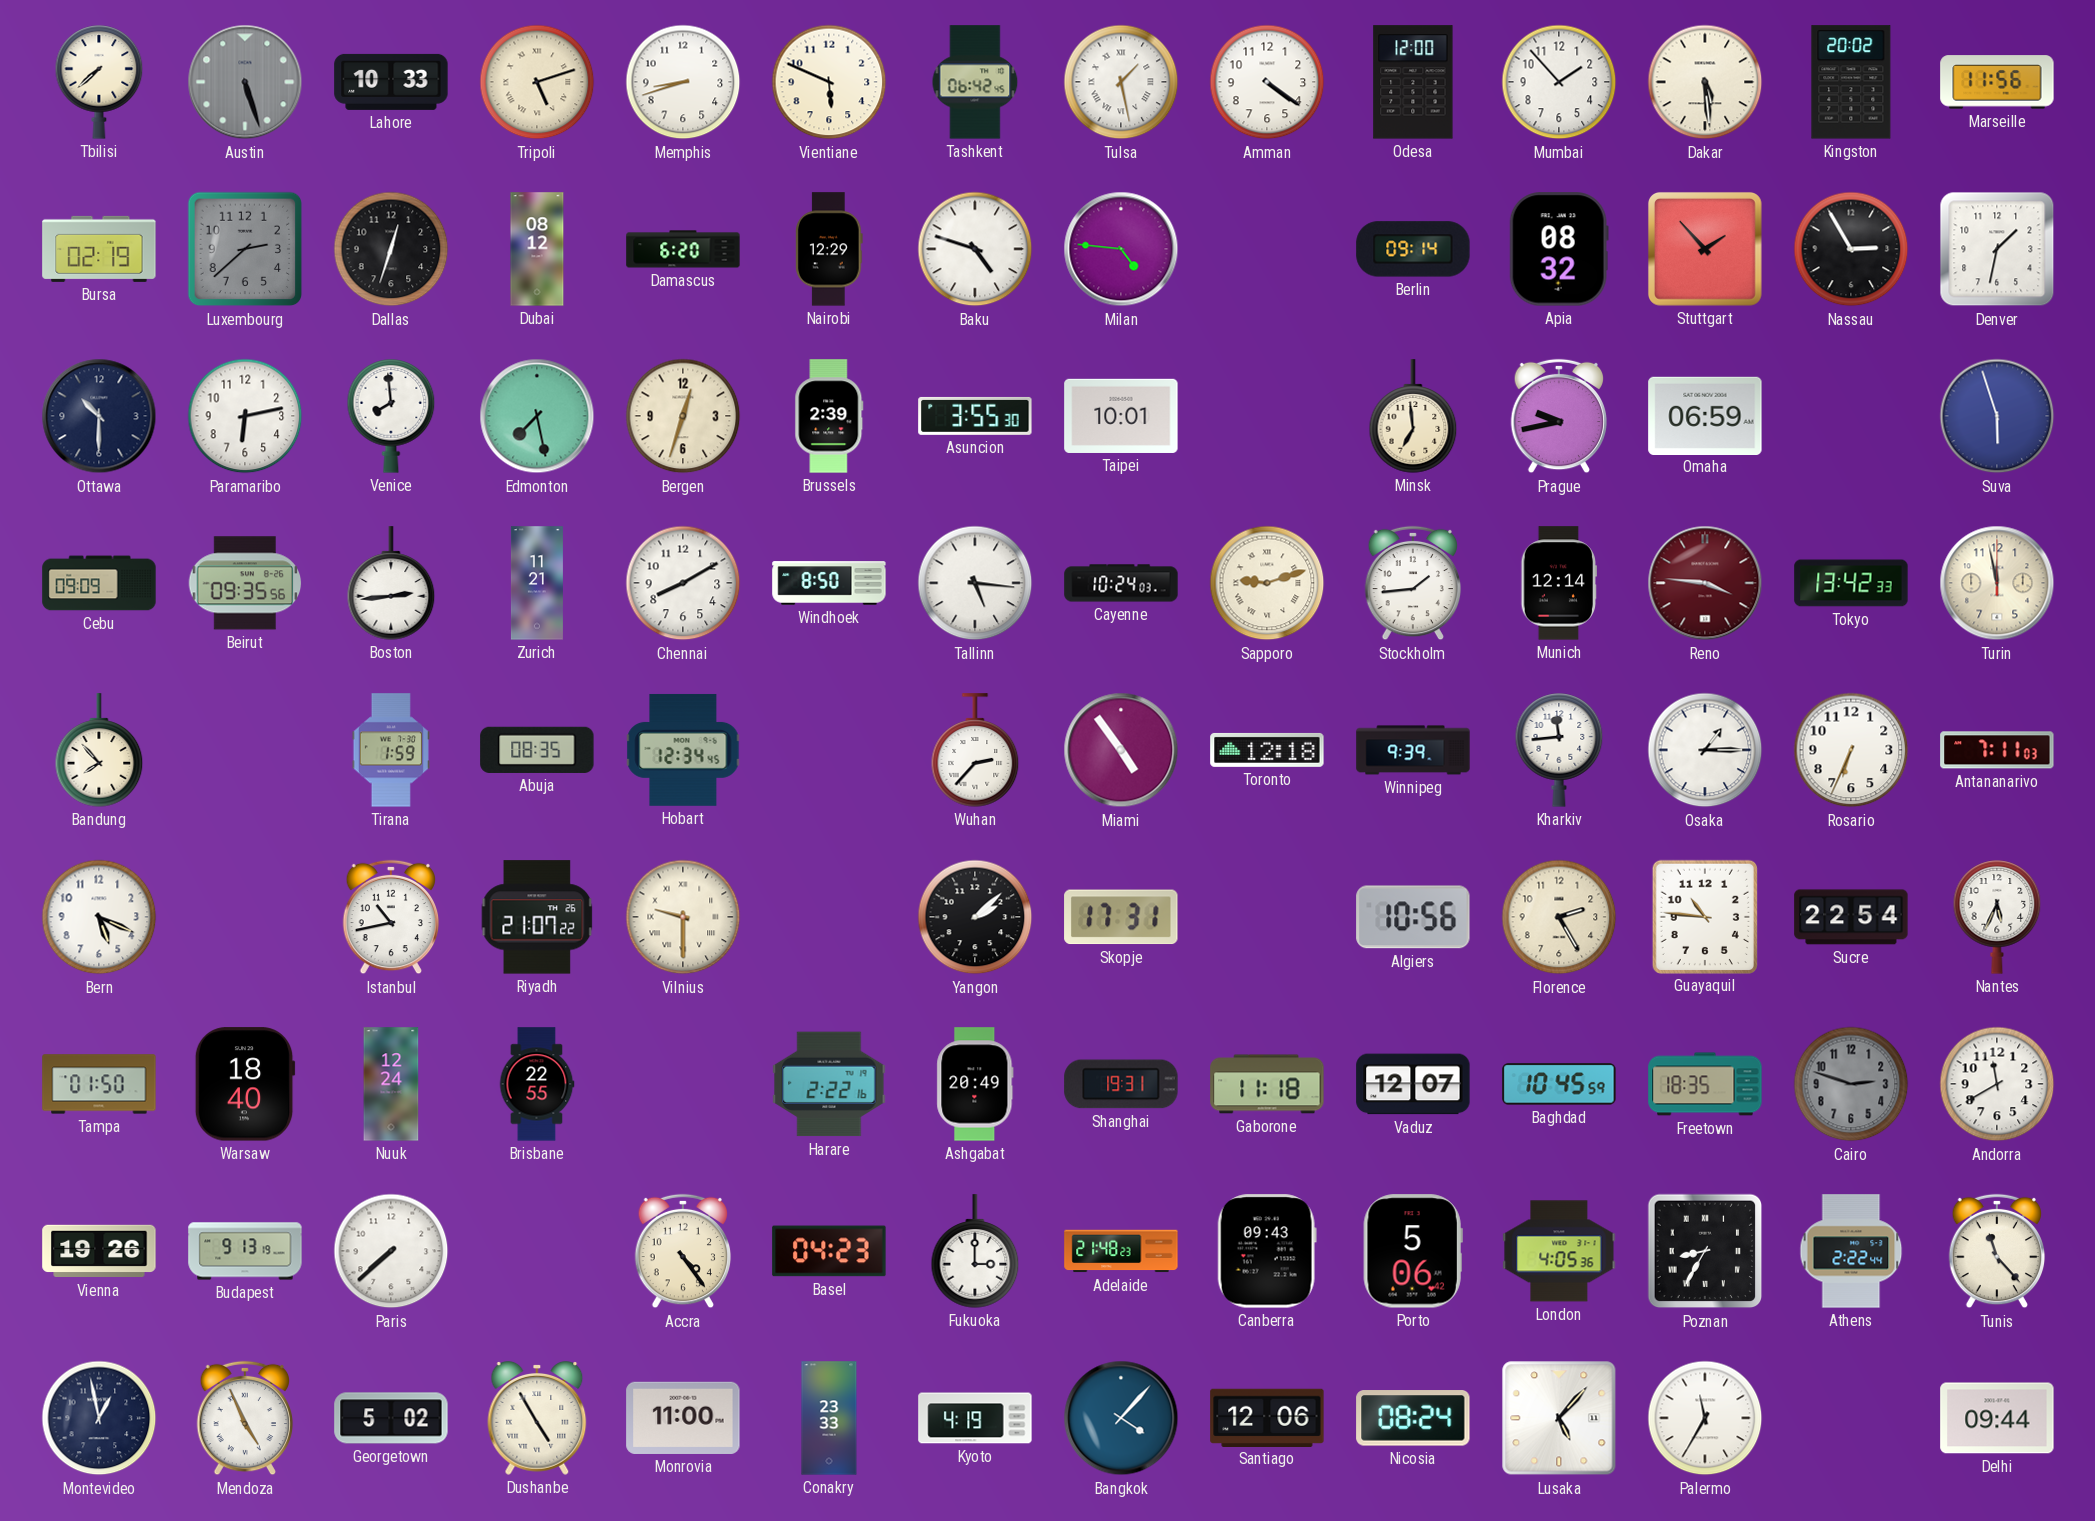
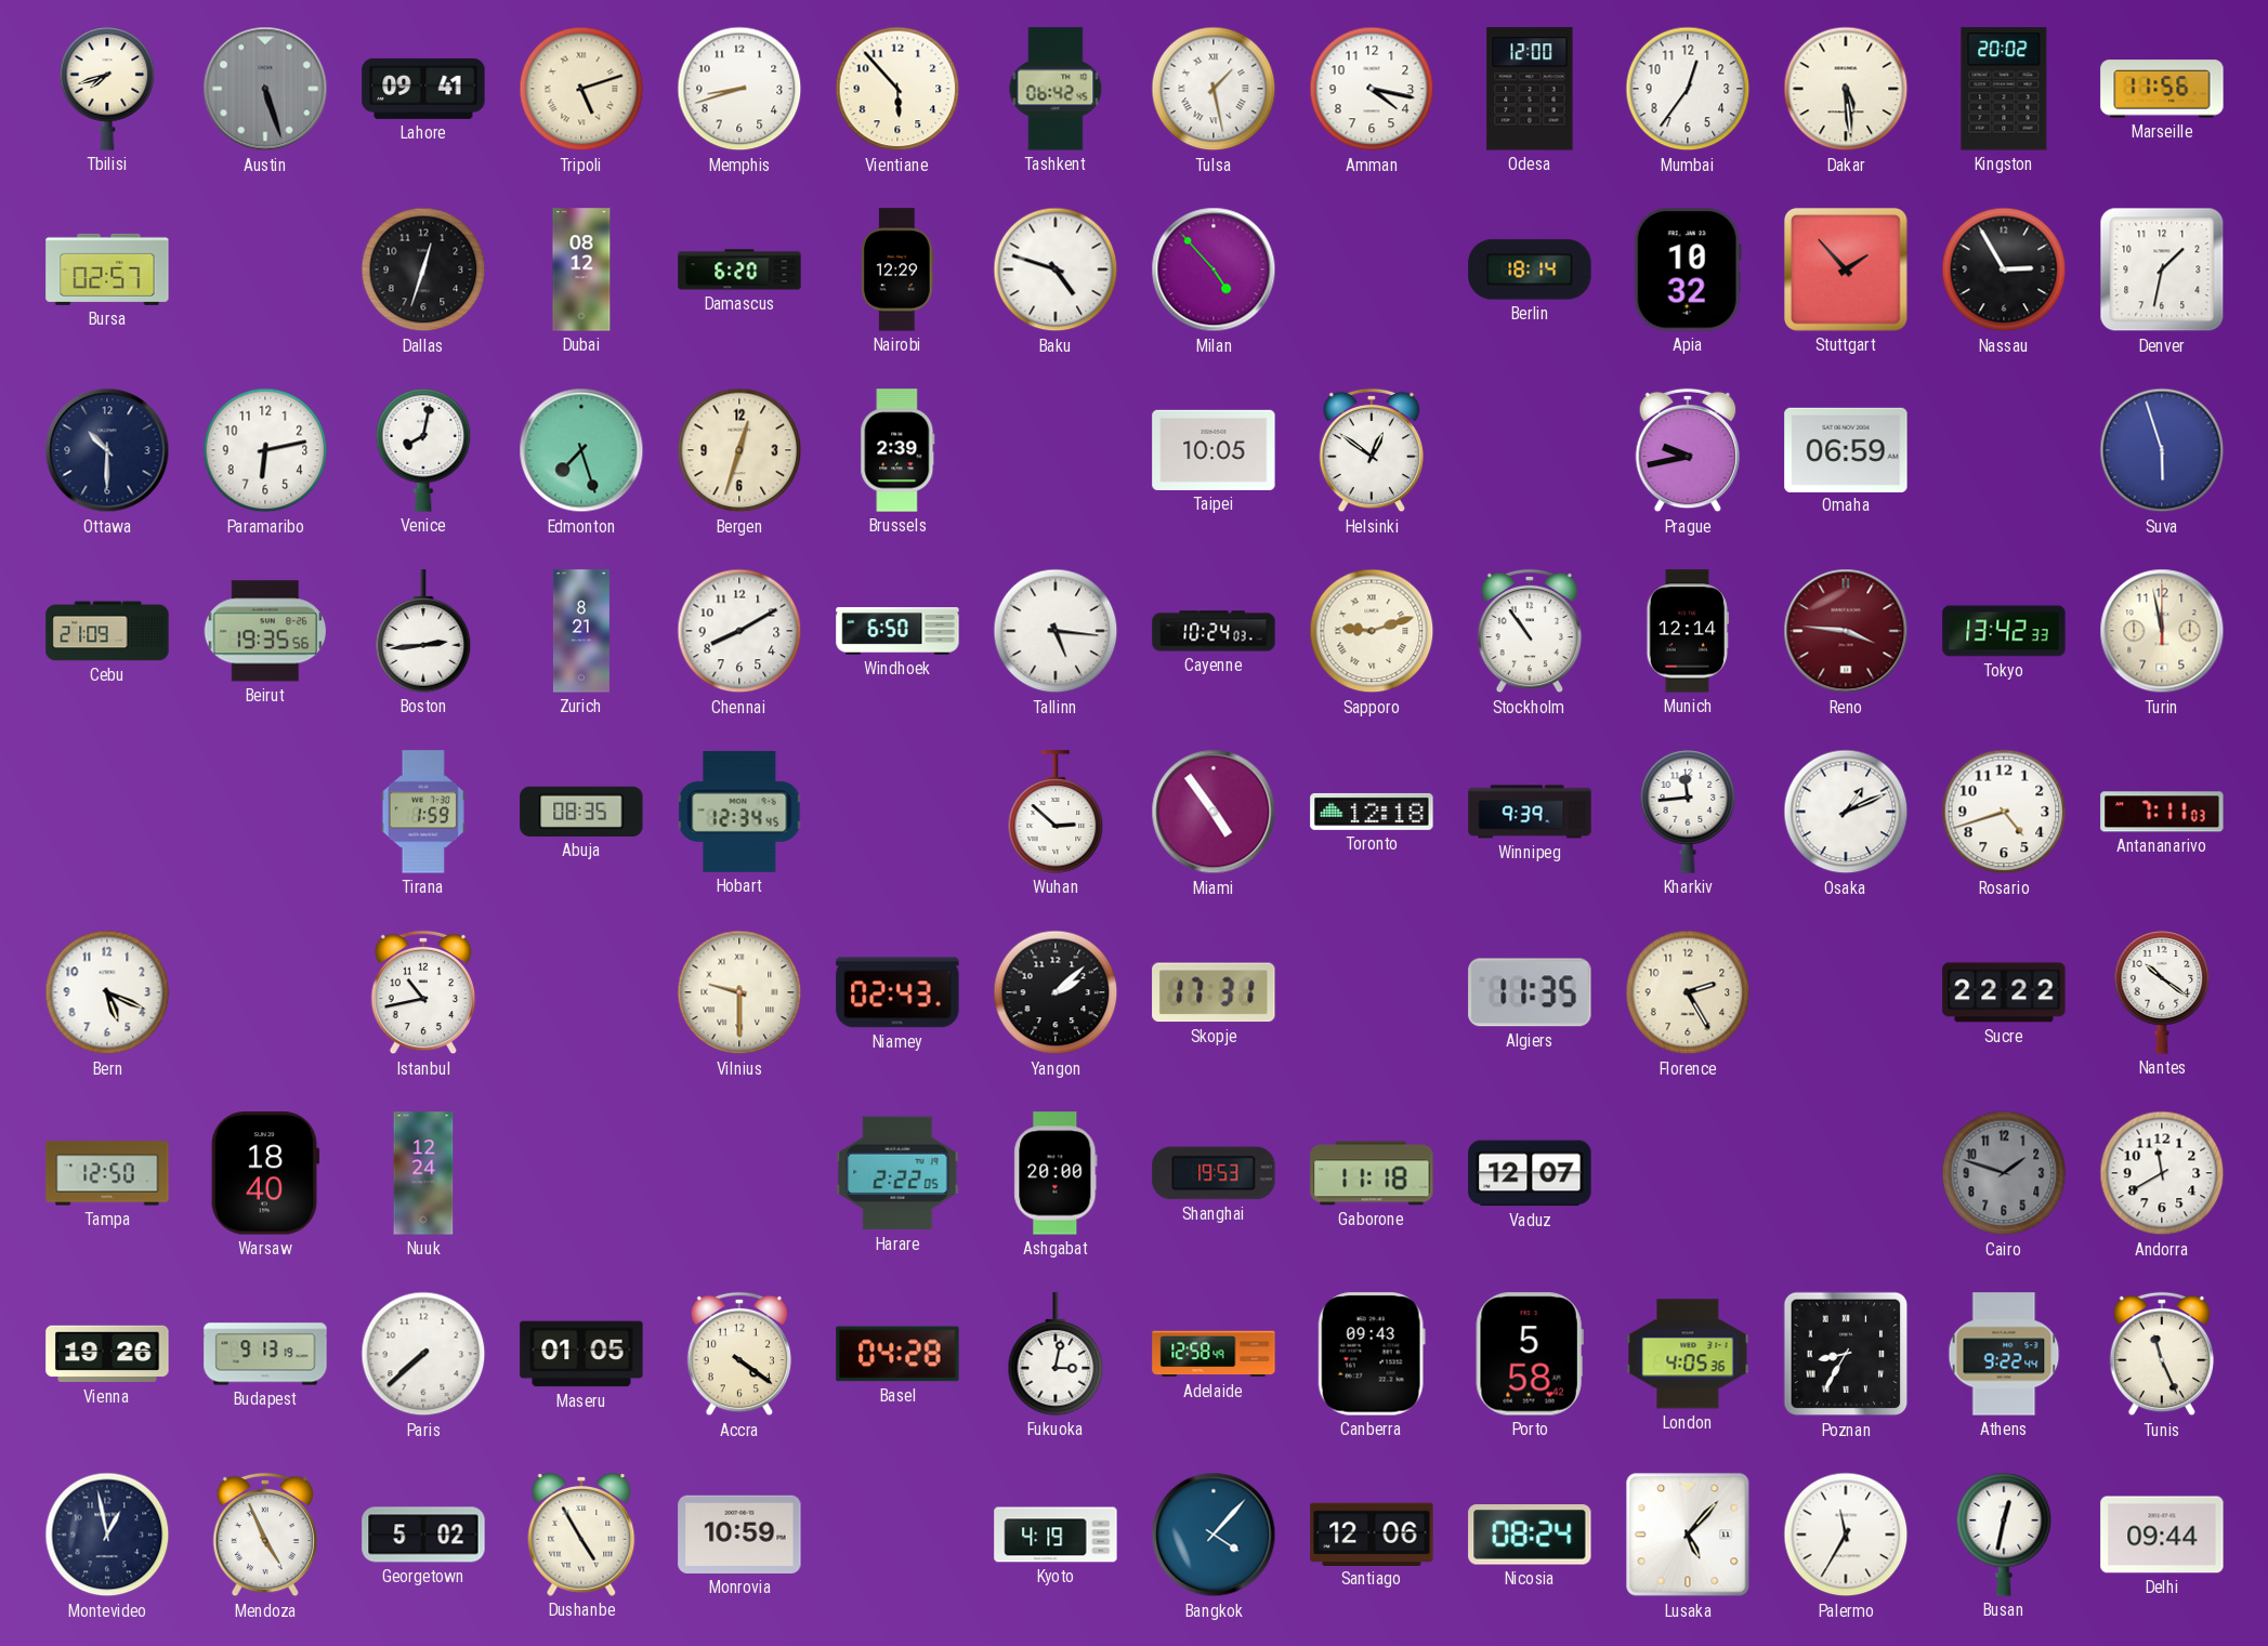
Tbilisi: 7:38 -> 7:42
Lahore: 10:33 -> 09:41
Vientiane: 5:49 -> 5:53
Amman: 4:21 -> 4:17
Mumbai: 1:53 -> 12:36
Bursa: 02:19 -> 02:57
Luxembourg: 2:38 -> none
Milan: 4:46 -> 4:53
Berlin: 09:14 -> 18:14
Apia: 08:32 -> 10:32
Venice: 7:59 -> 8:02
Edmonton: 7:28 -> 7:27
Asuncion: 3:55 -> none
Taipei: 10:01 -> 10:05
Helsinki: none -> 12:51
Minsk: 6:59 -> none
Cebu: 09:09 -> 21:09
Beirut: 09:35 -> 19:35
Zurich: 11:21 -> 8:21
Windhoek: 8:50 -> 6:50
Stockholm: 1:44 -> 10:54
Bandung: 7:53 -> none
Wuhan: 2:37 -> 2:52
Osaka: 1:15 -> 1:11
Rosario: 6:34 -> 4:42
Riyadh: 21:07 -> none
Niamey: none -> 02:43
Algiers: 10:56 -> 11:35
Guayaquil: 10:46 -> none
Sucre: 22:54 -> 22:22
Nantes: 5:34 -> 10:21
Tampa: 01:50 -> 12:50
Brisbane: 22:55 -> none
Harare: 2:22:16 -> 2:22:05
Ashgabat: 20:49 -> 20:00
Shanghai: 19:31 -> 19:53
Baghdad: 10:45 -> none
Freetown: 18:35 -> none
Cairo: 2:48 -> 1:48
Maseru: none -> 01:05
Accra: 4:24 -> 4:21
Basel: 04:23 -> 04:28
Fukuoka: 3:00 -> 3:02
Adelaide: 21:48 -> 12:58
Porto: 5:06 -> 5:58
Athens: 2:22 -> 9:22
Tunis: 11:23 -> 11:26
Monrovia: 11:00 -> 10:59
Conakry: 23:33 -> none
Busan: none -> 12:32
